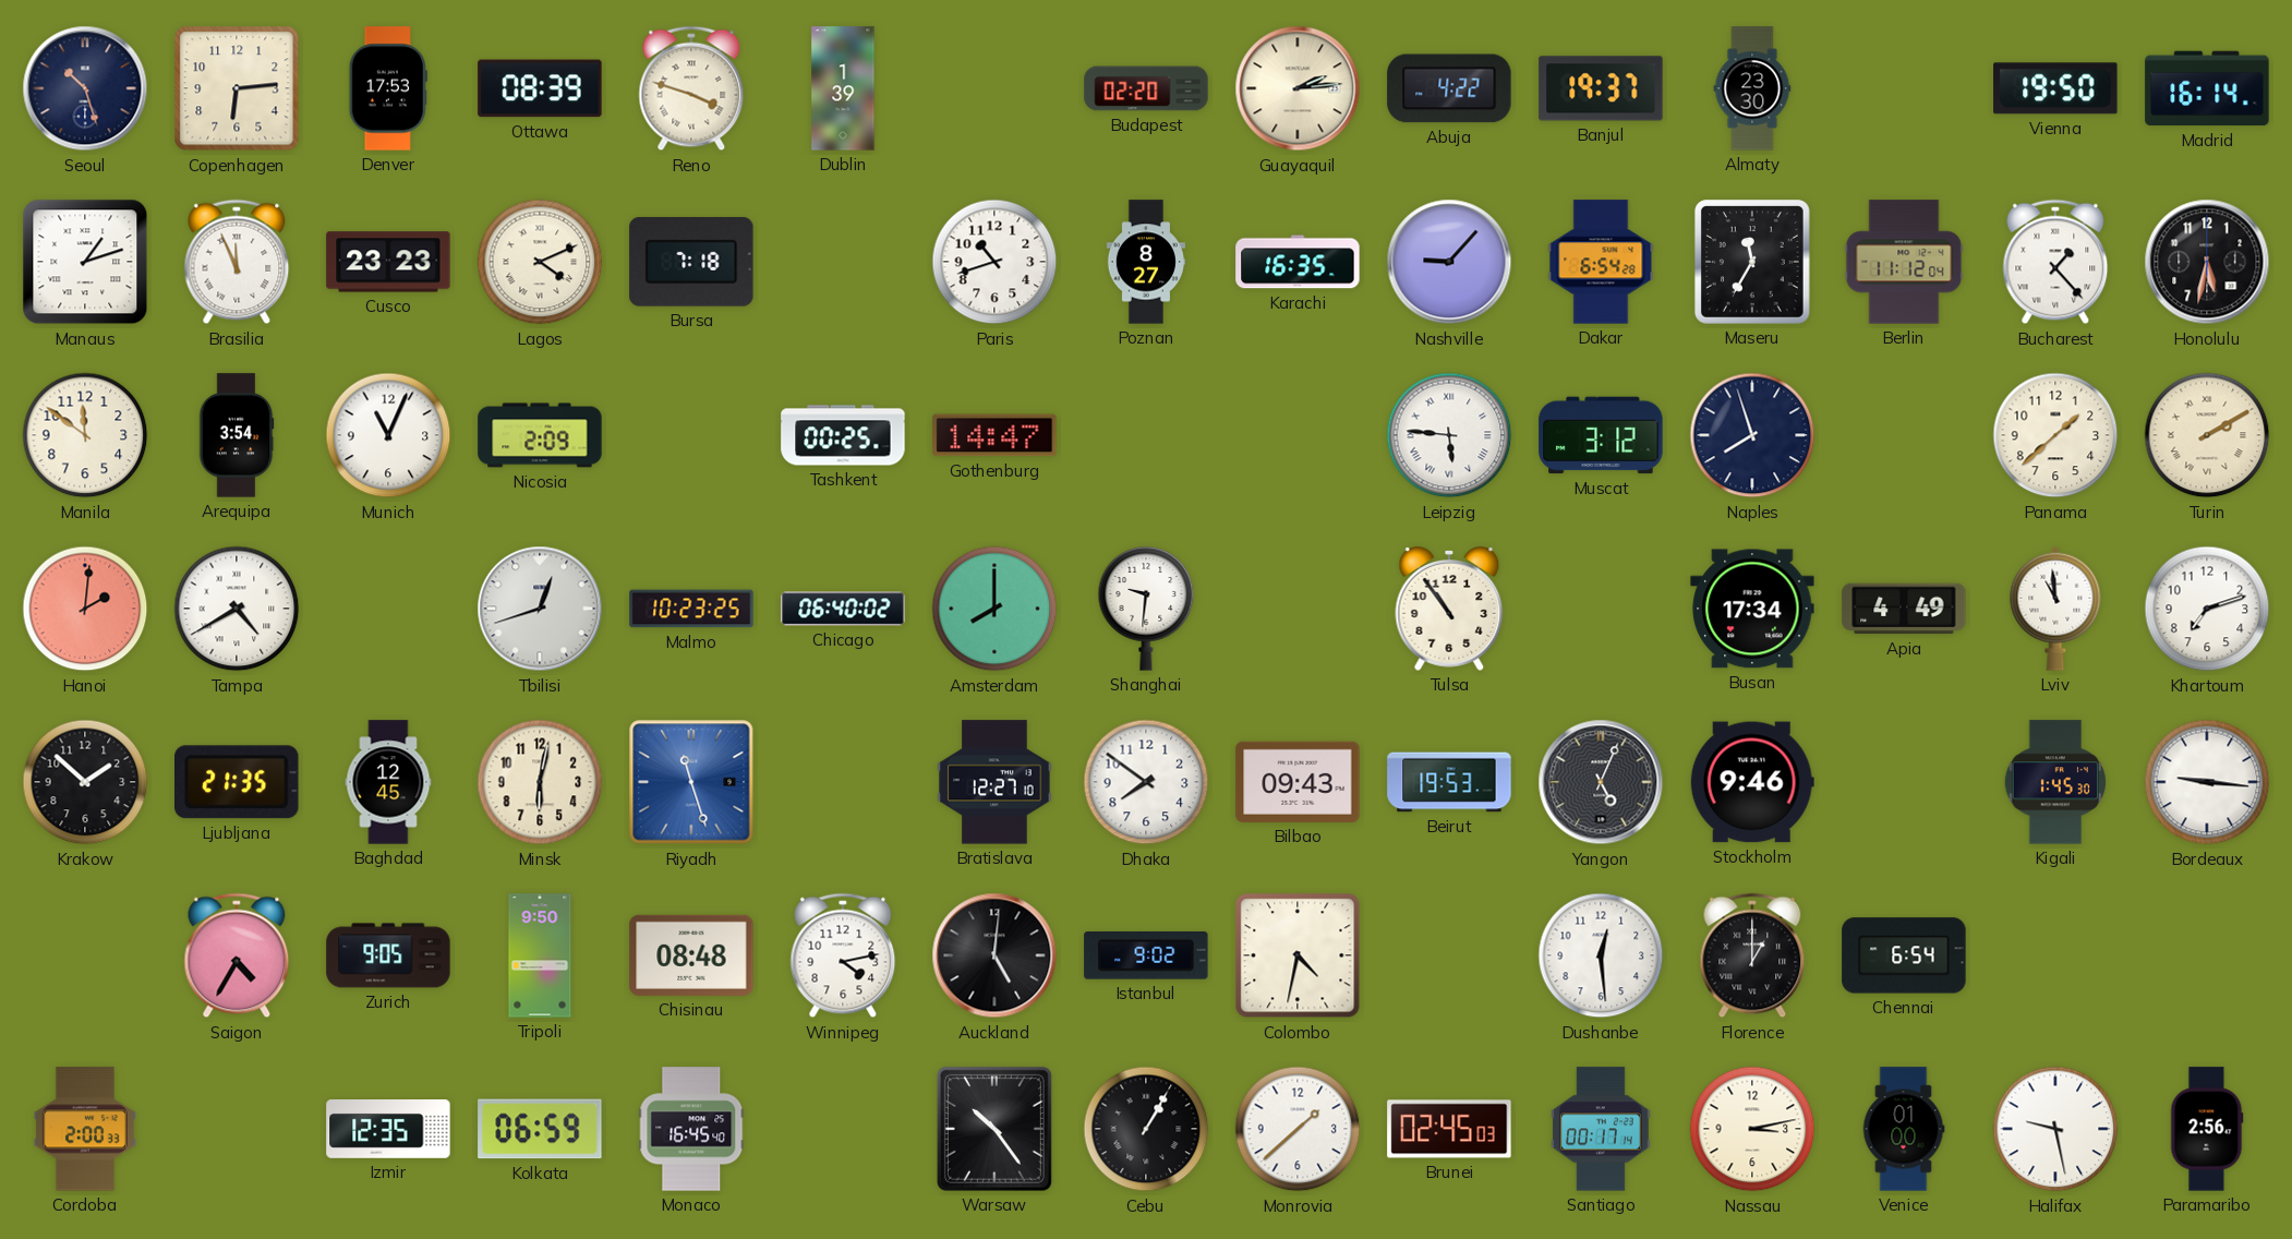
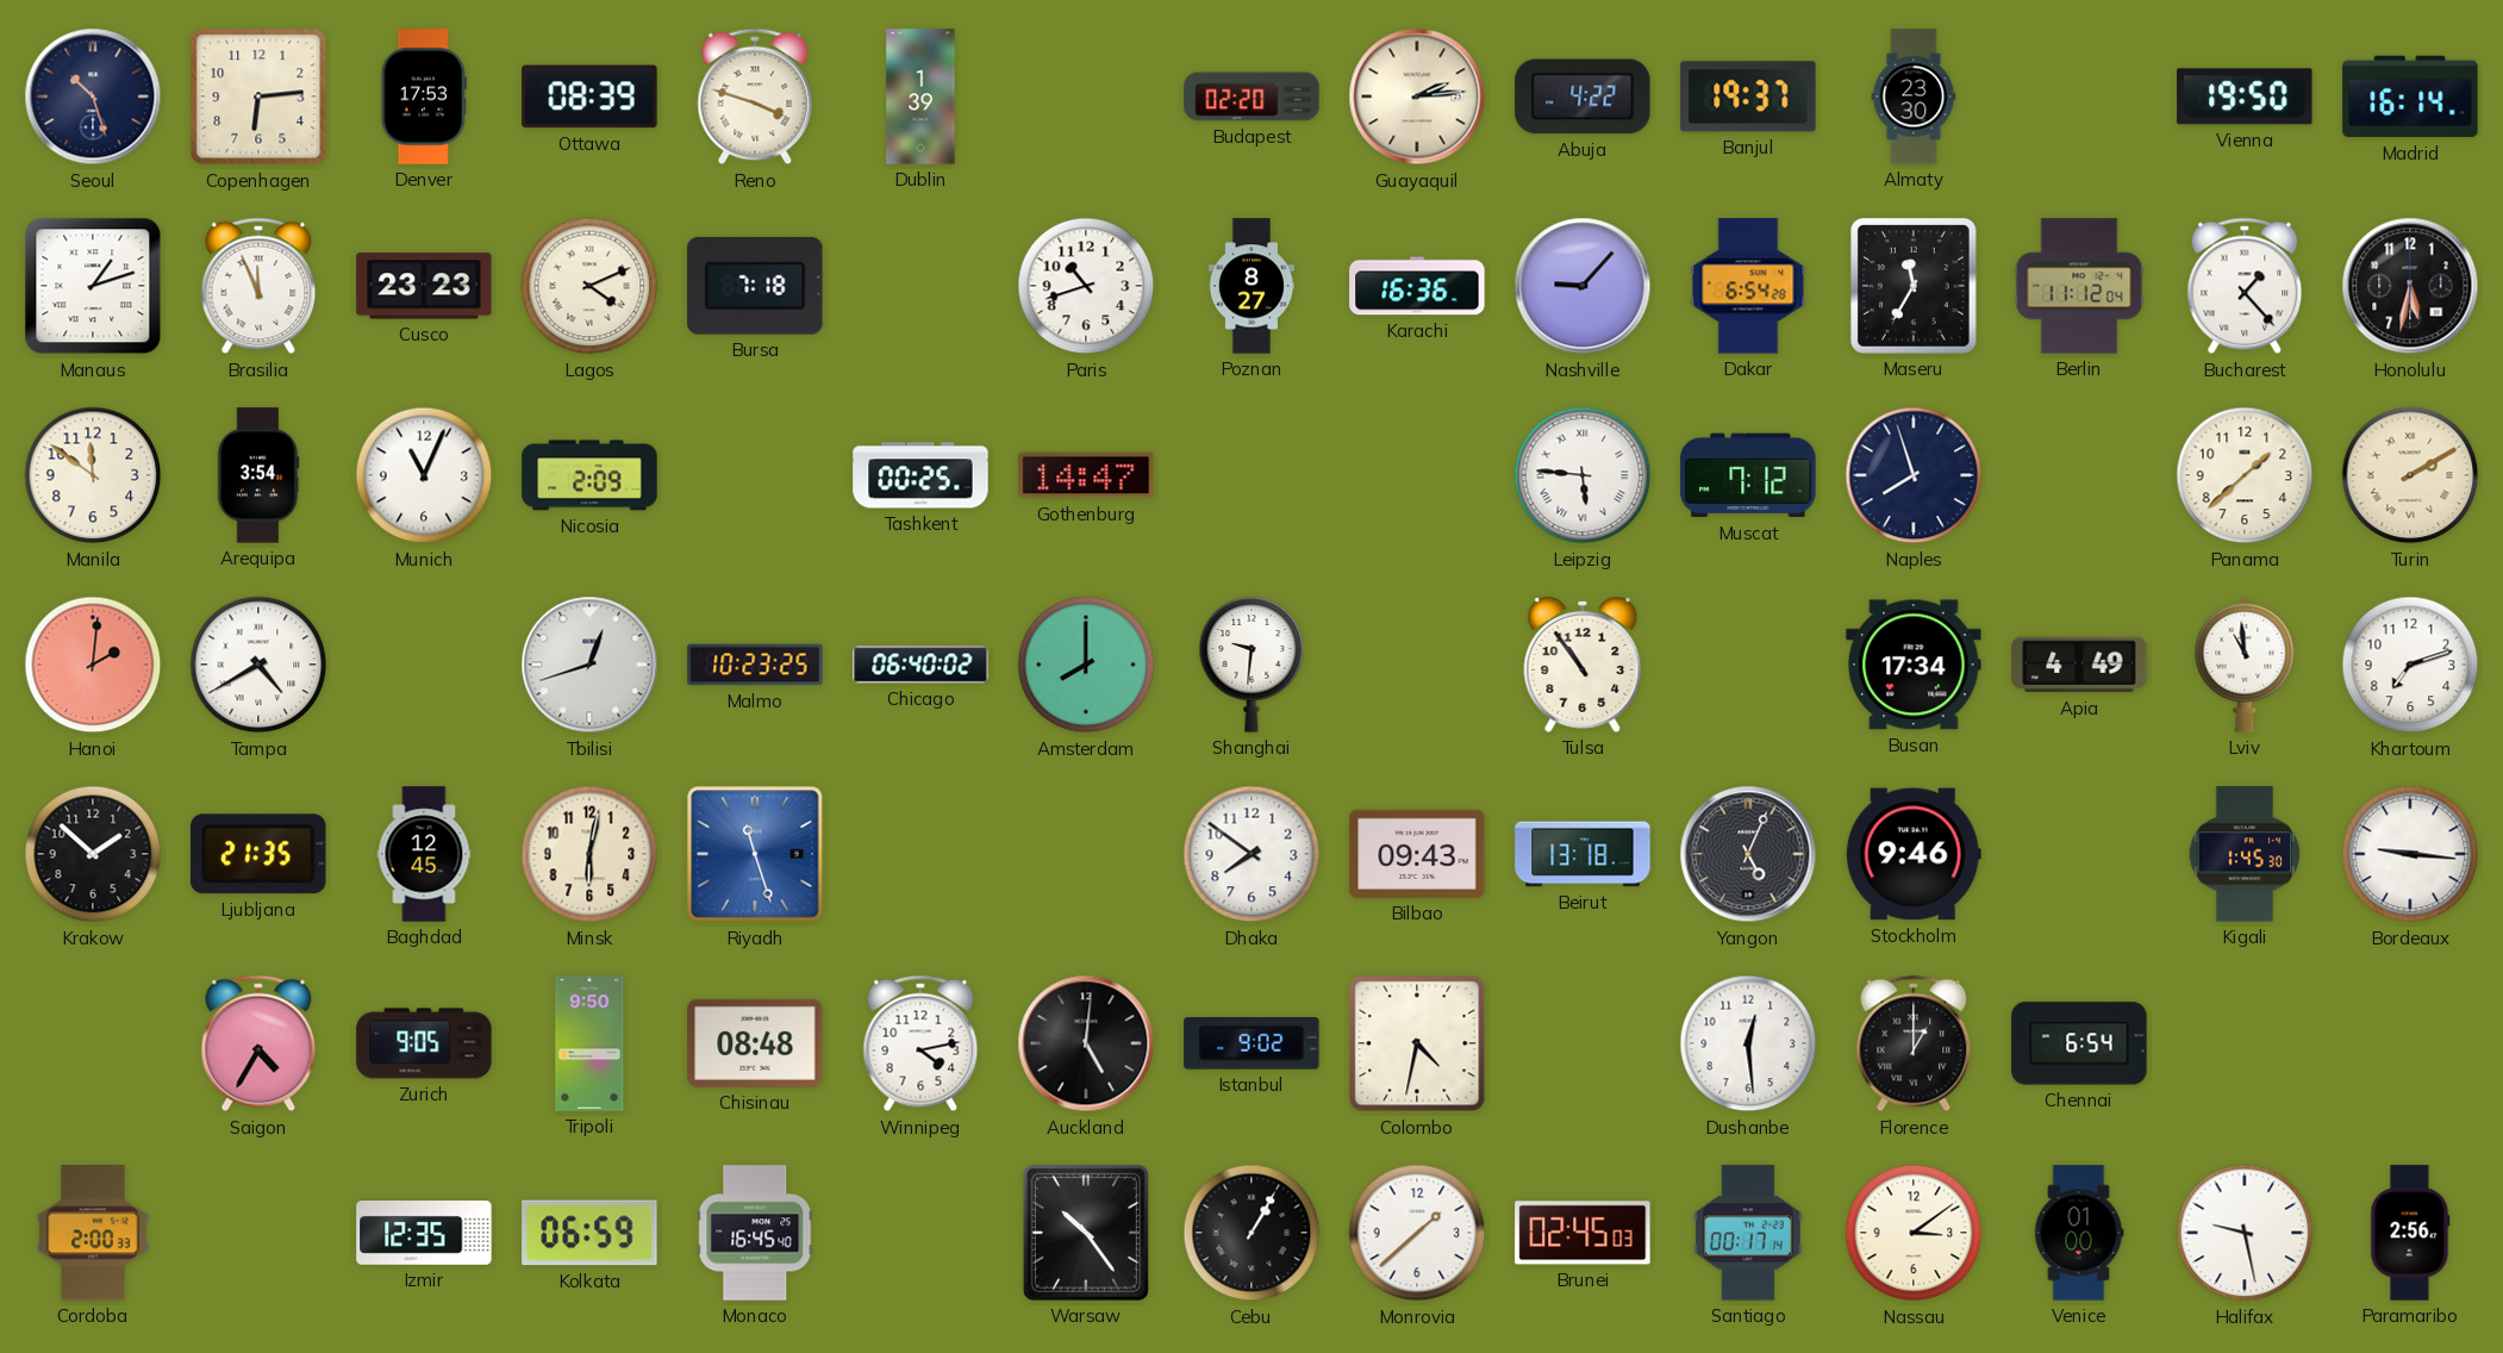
Karachi: 16:35 -> 16:36
Muscat: 3:12 -> 7:12
Bratislava: 12:27 -> none
Beirut: 19:53 -> 13:18
Nassau: 3:13 -> 3:09
